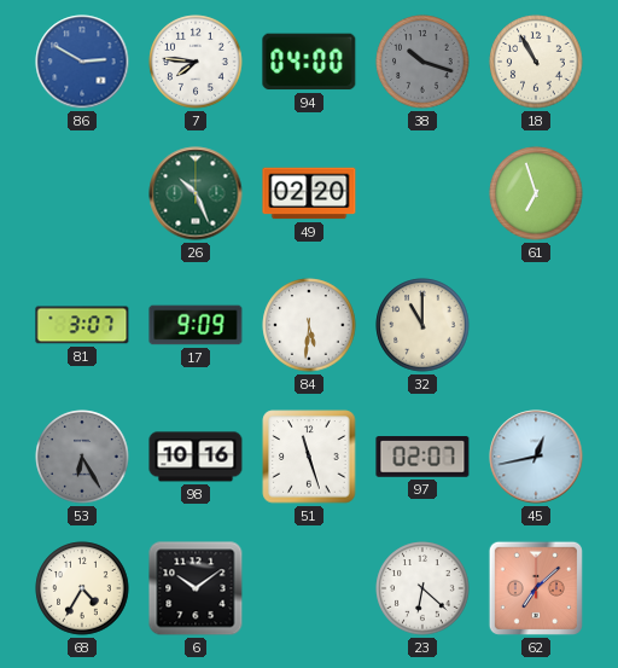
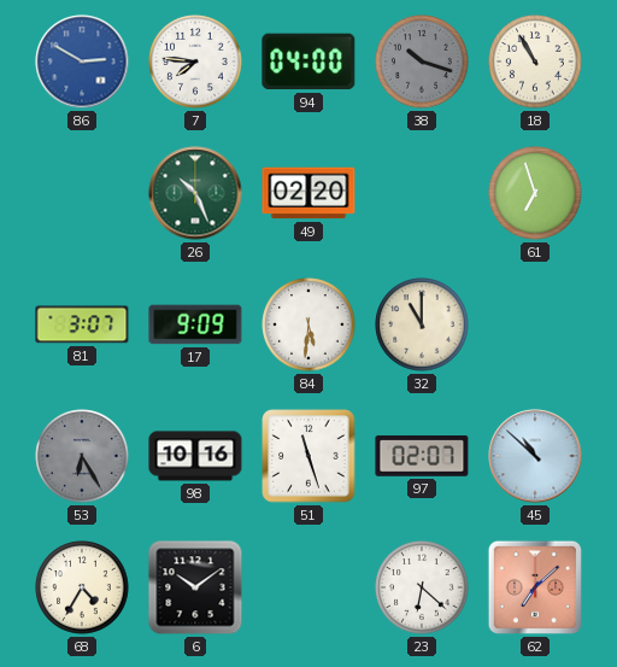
45: 12:43 -> 10:52
